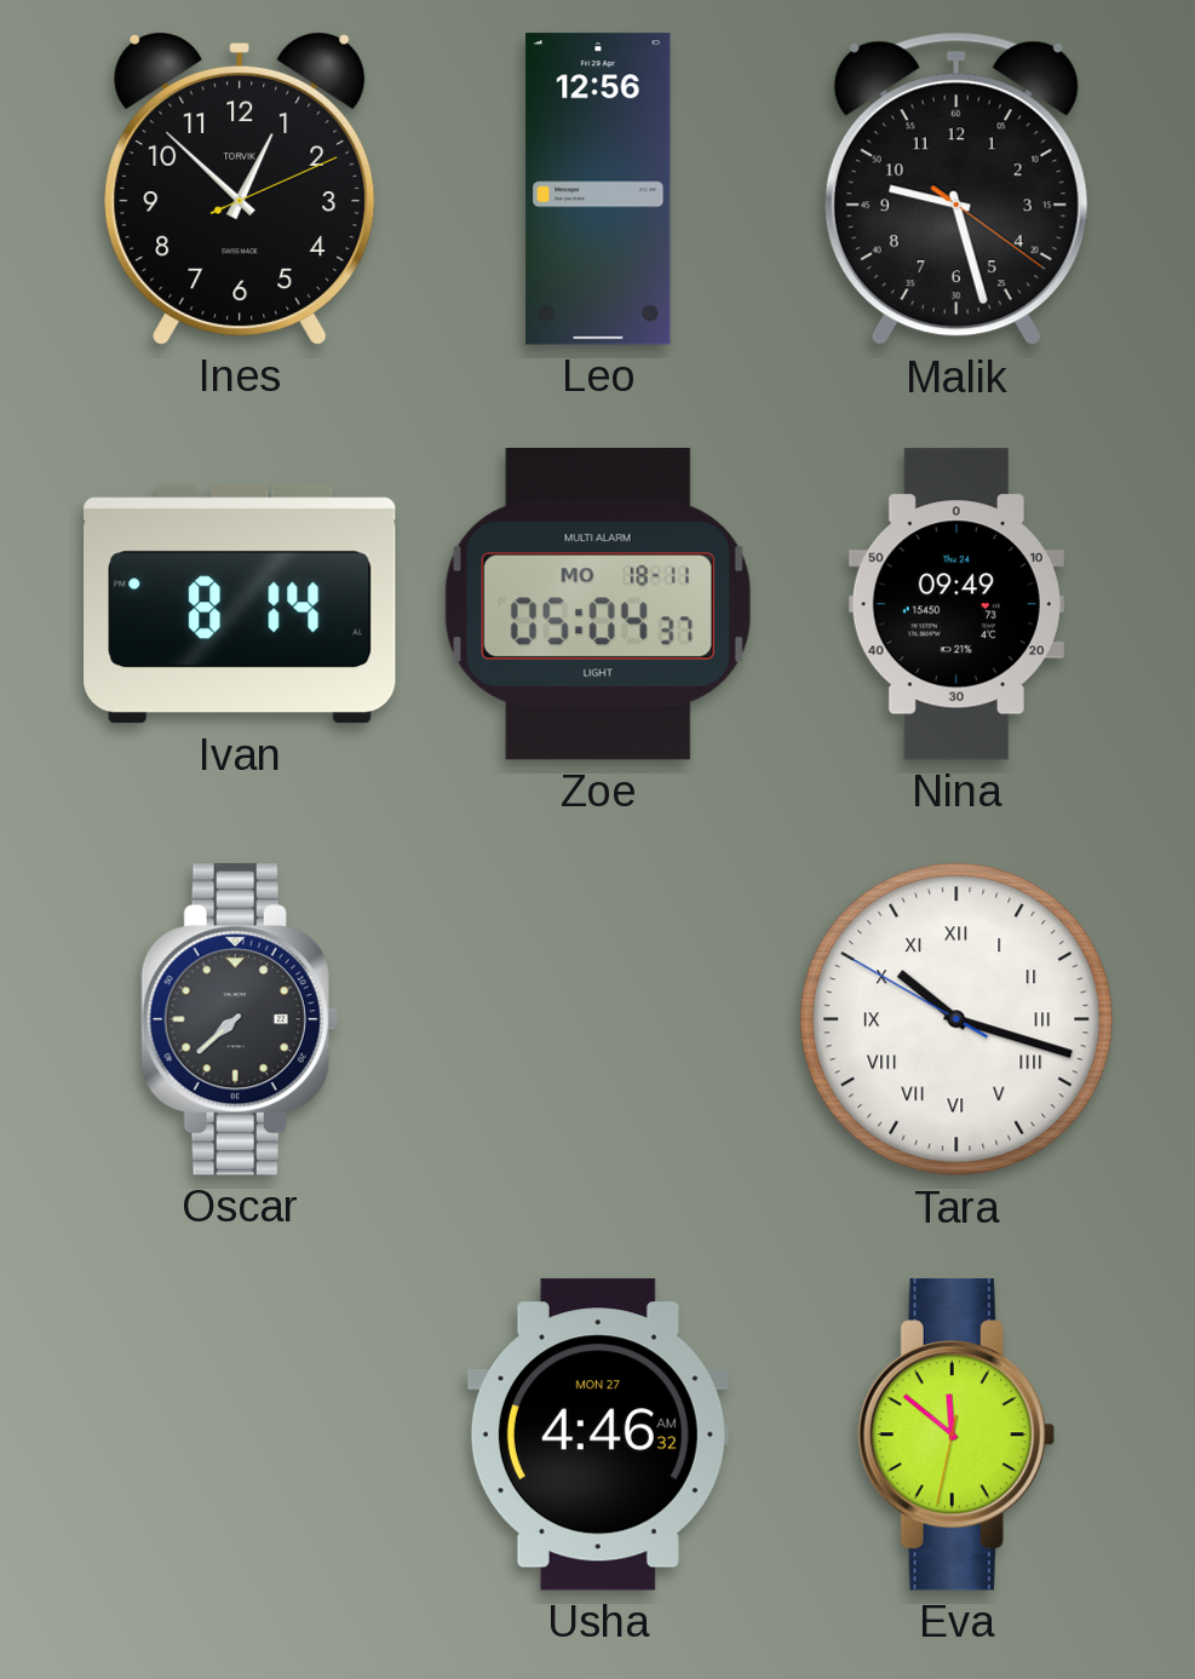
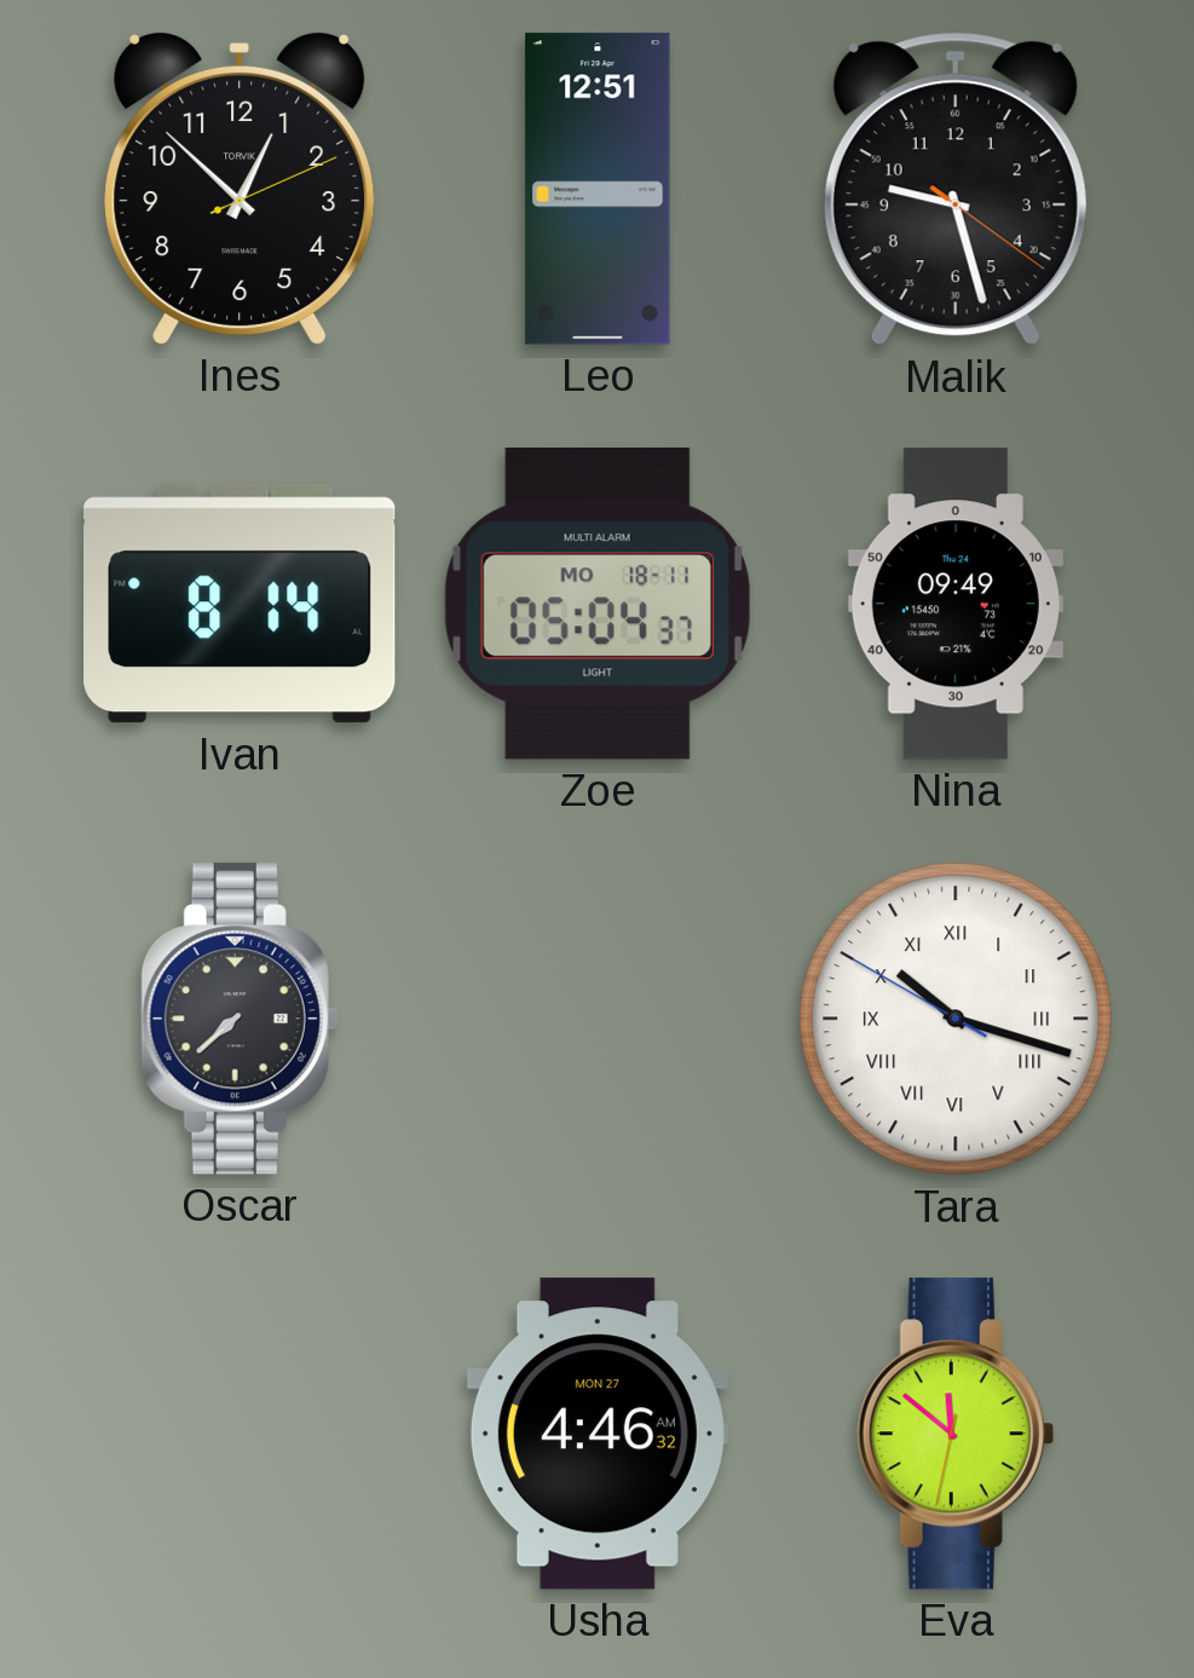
Leo: 12:56 -> 12:51
